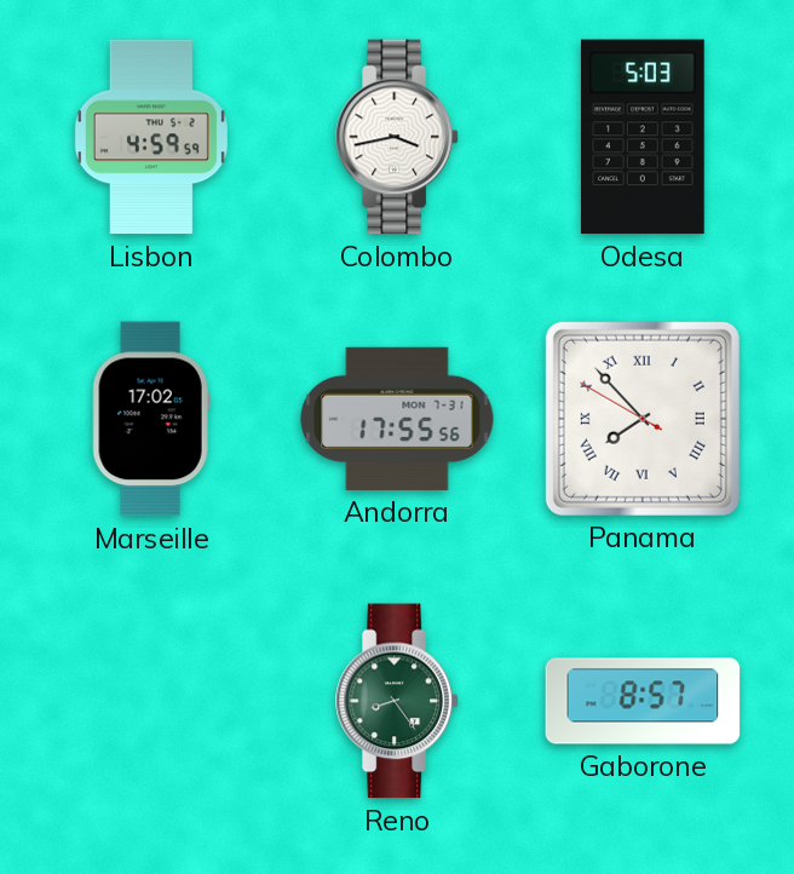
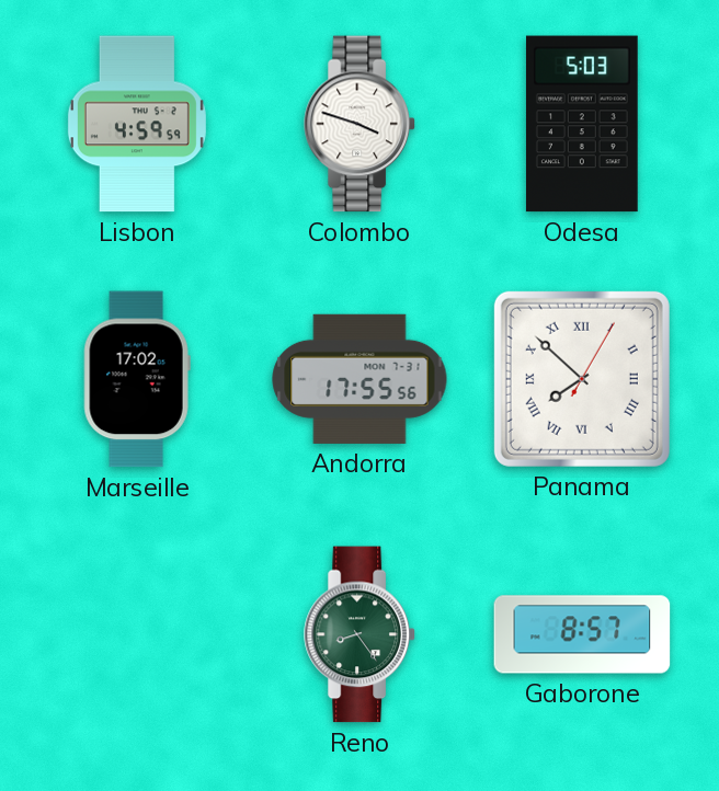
Colombo: 3:43 -> 3:48
Panama: 7:52:50 -> 7:52:05
